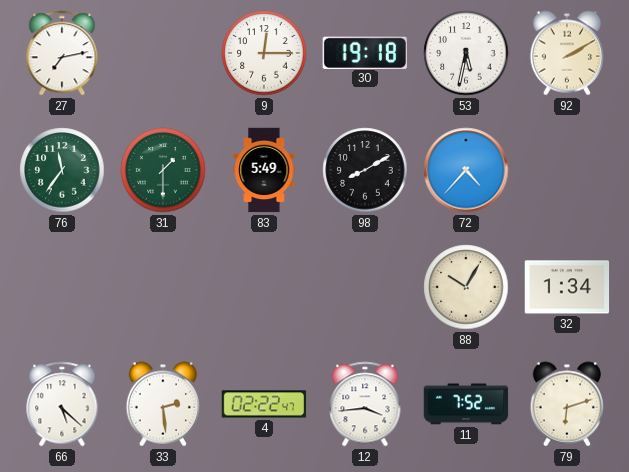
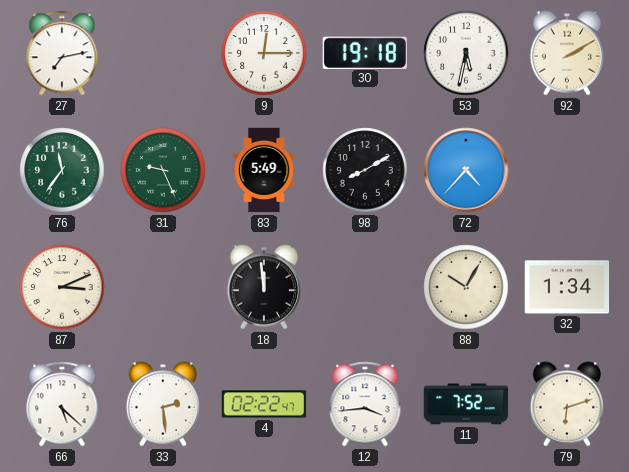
31: 1:30 -> 9:26
87: none -> 3:11
18: none -> 11:59
